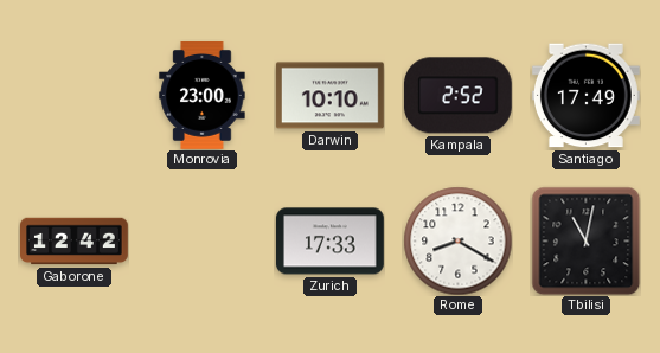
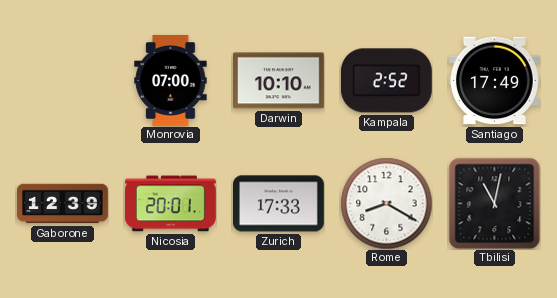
Monrovia: 23:00 -> 07:00
Gaborone: 12:42 -> 12:39
Nicosia: none -> 20:01
